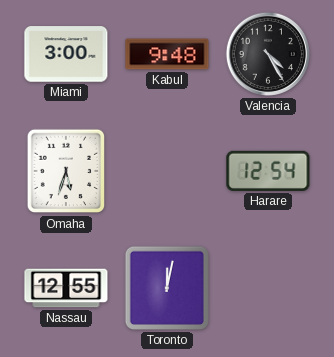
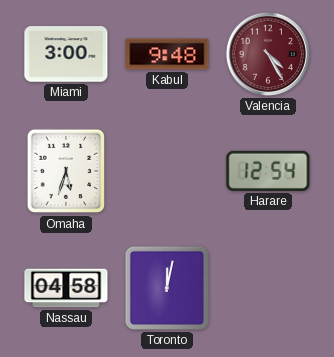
Valencia dial: black -> burgundy
Nassau: 12:55 -> 04:58
